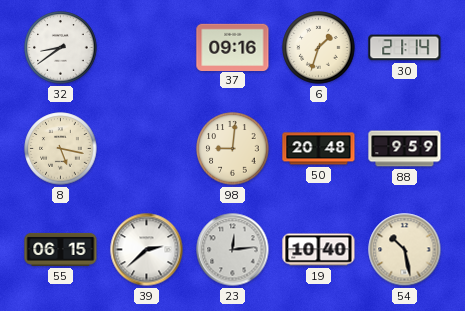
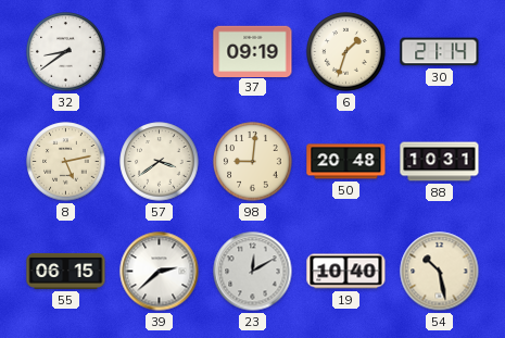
37: 09:16 -> 09:19
8: 5:17 -> 5:13
57: none -> 3:39
88: 9:59 -> 10:31
23: 12:14 -> 12:10
